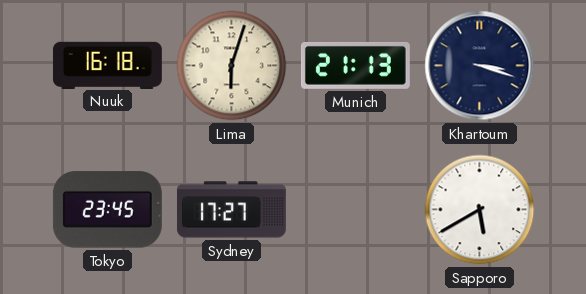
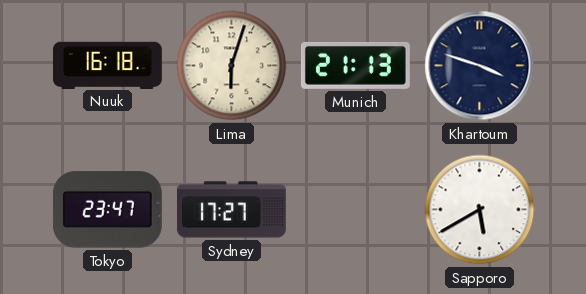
Khartoum: 3:18 -> 3:48
Tokyo: 23:45 -> 23:47
